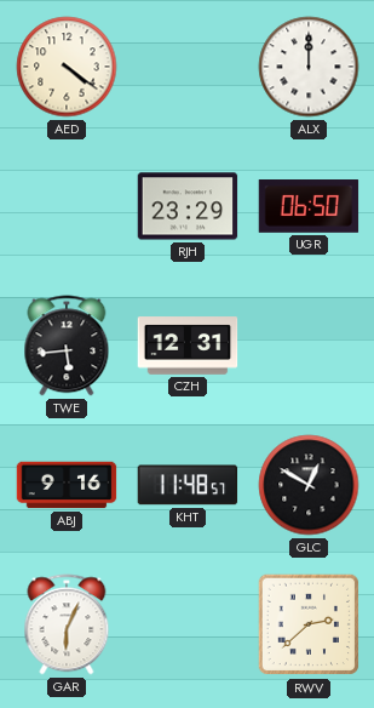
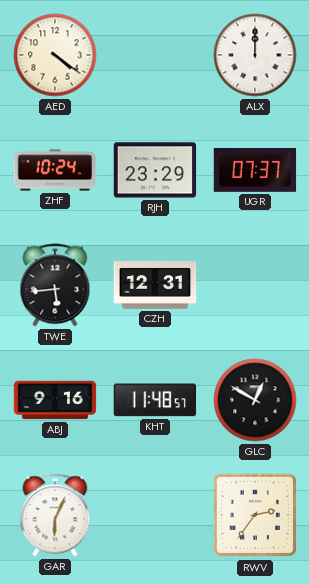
ZHF: none -> 10:24
UGR: 06:50 -> 07:37
RWV: 2:38 -> 2:36
